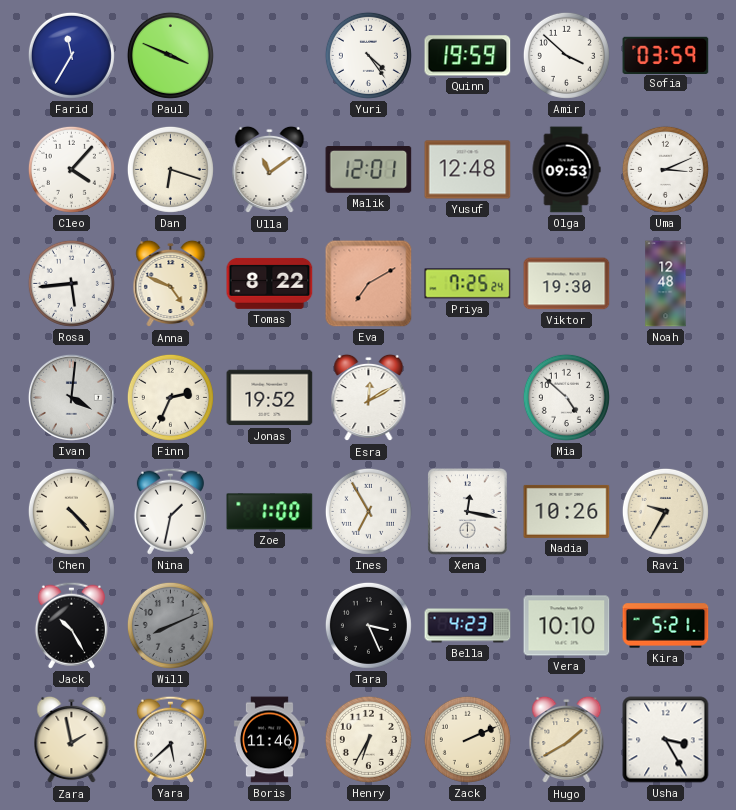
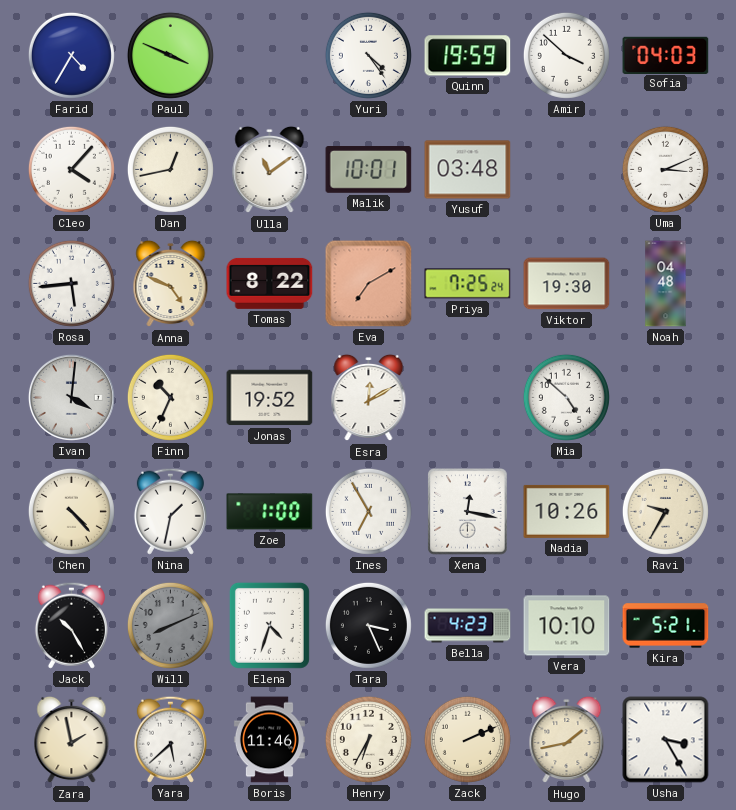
Farid: 11:35 -> 4:35
Sofia: 03:59 -> 04:03
Dan: 6:18 -> 12:43
Malik: 12:01 -> 10:01
Yusuf: 12:48 -> 03:48
Olga: 09:53 -> none
Noah: 12:48 -> 04:48
Finn: 2:34 -> 10:34
Elena: none -> 4:33
Hugo: 1:40 -> 1:43
